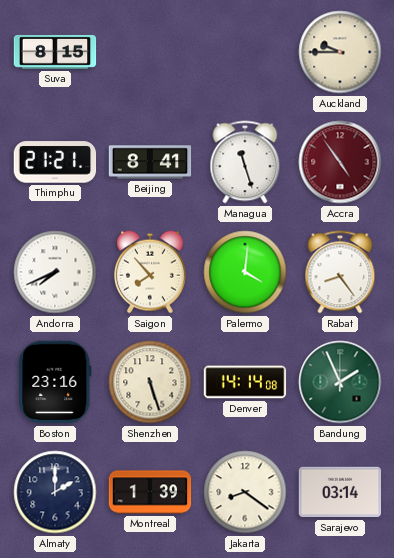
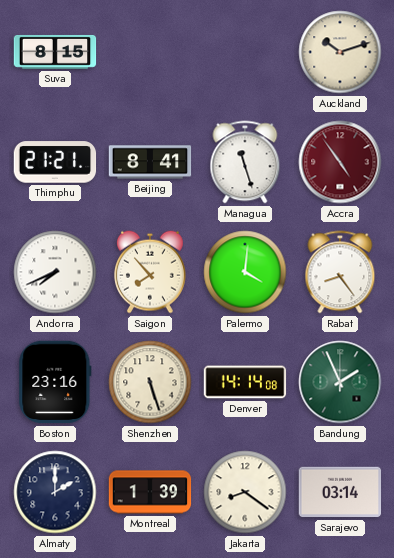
Auckland: 9:45 -> 10:12
